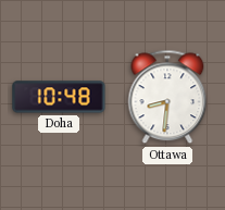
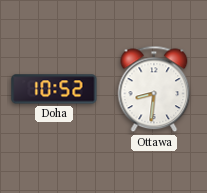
Doha: 10:48 -> 10:52
